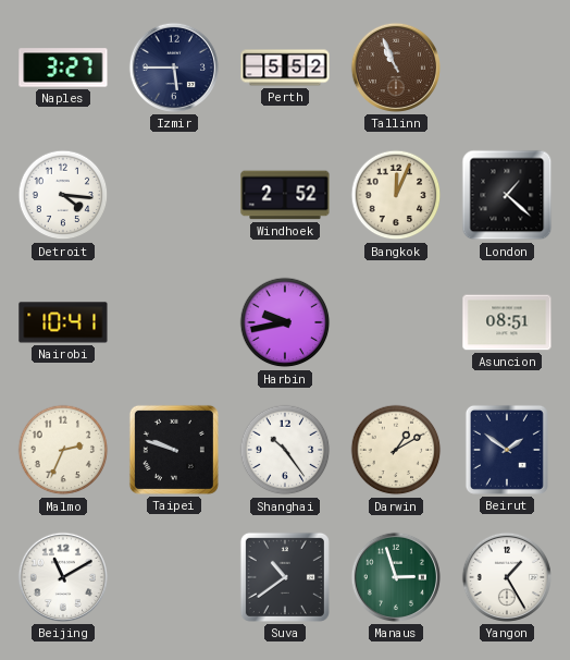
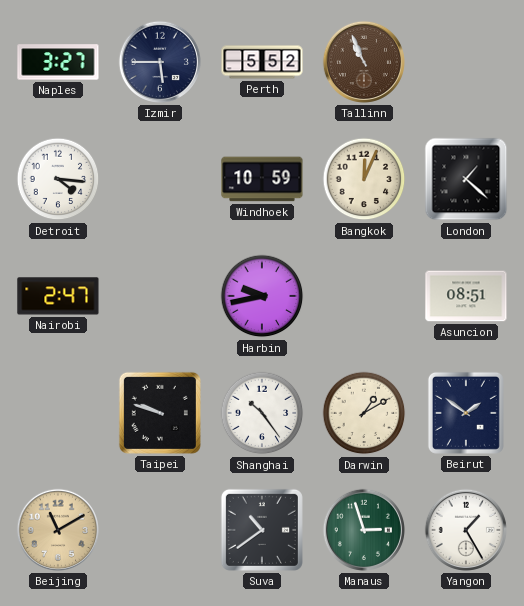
Windhoek: 2:52 -> 10:59
Nairobi: 10:41 -> 2:47
Malmo: 2:34 -> none
Beijing dial: white -> champagne
